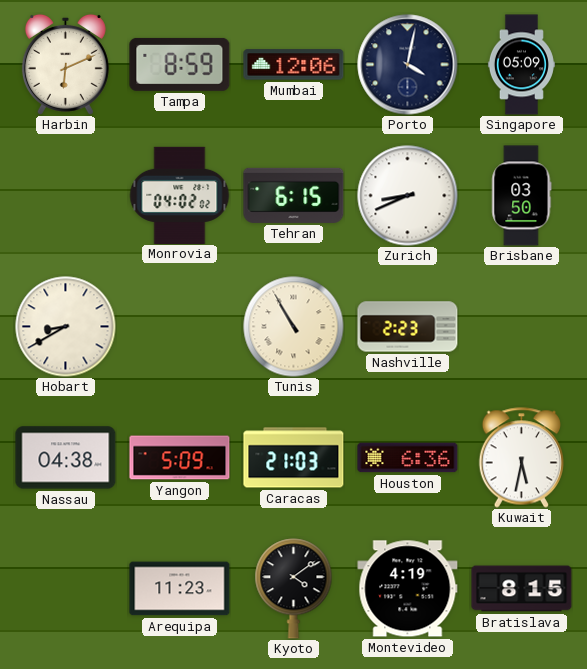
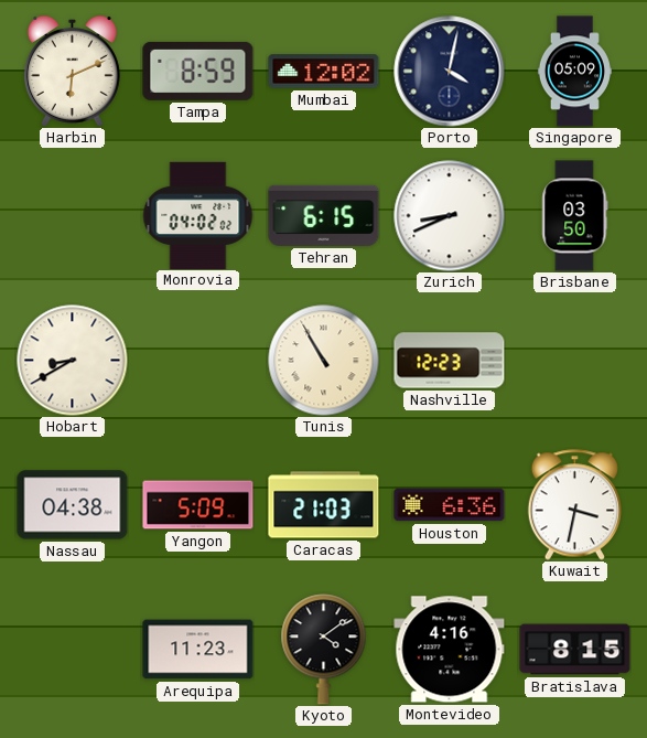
Mumbai: 12:06 -> 12:02
Nashville: 2:23 -> 12:23
Kuwait: 5:32 -> 3:32
Montevideo: 4:19 -> 4:16
